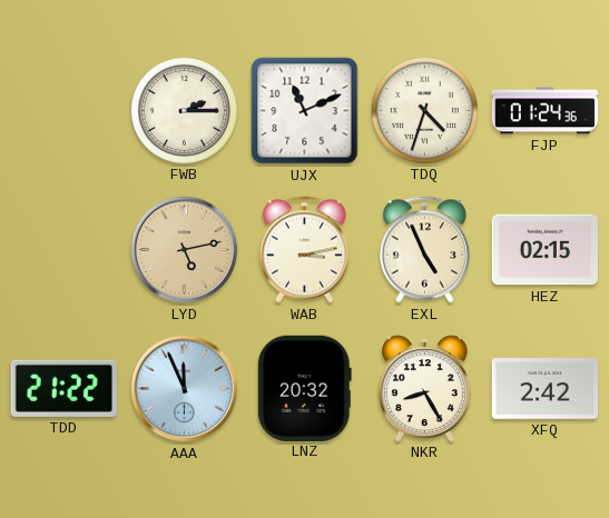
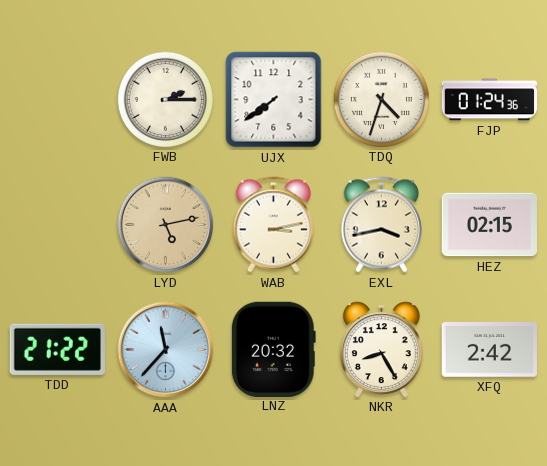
UJX: 11:11 -> 7:39
EXL: 4:56 -> 3:43
AAA: 11:56 -> 11:37
